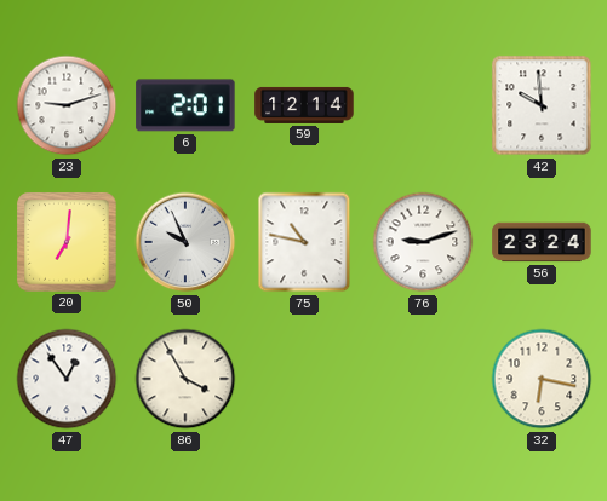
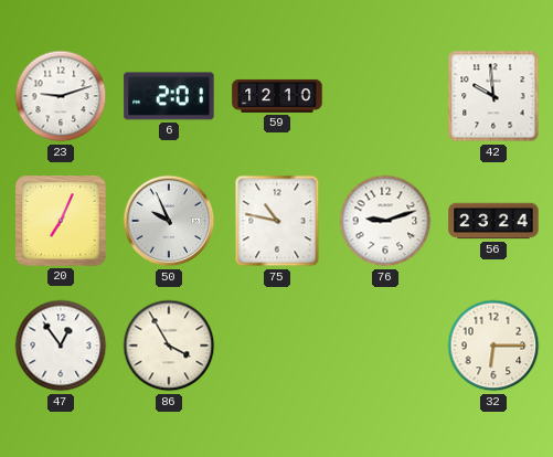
59: 12:14 -> 12:10
20: 7:01 -> 7:04
32: 6:17 -> 6:15
